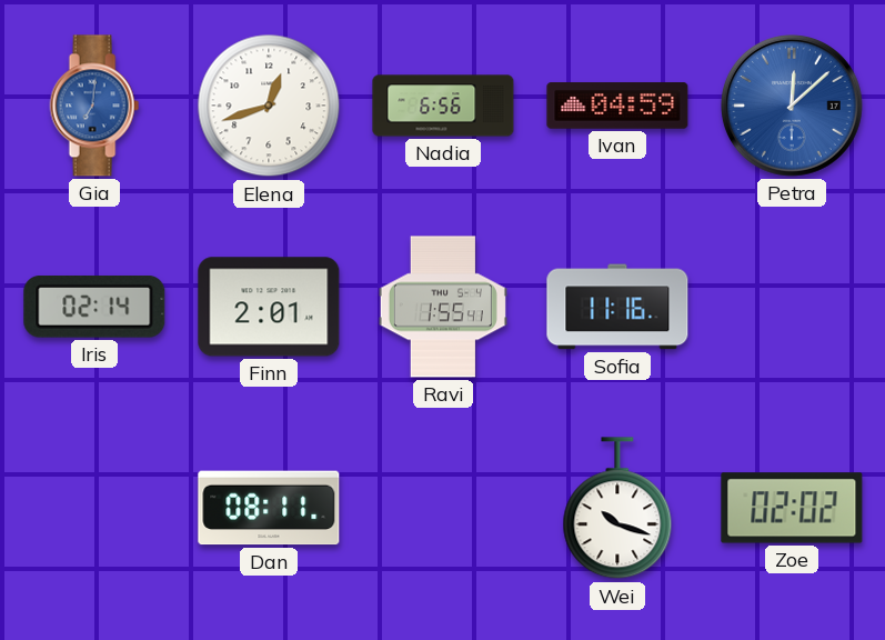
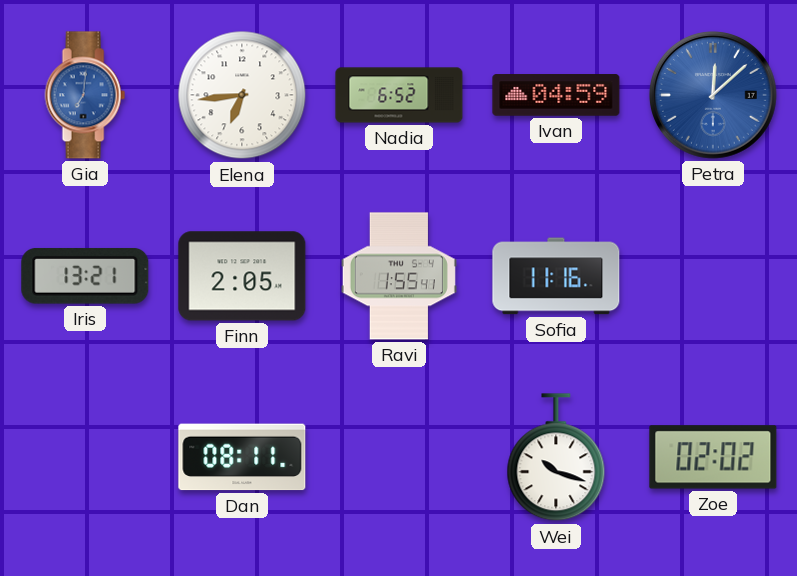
Elena: 12:42 -> 6:44
Nadia: 6:56 -> 6:52
Iris: 02:14 -> 13:21
Finn: 2:01 -> 2:05
